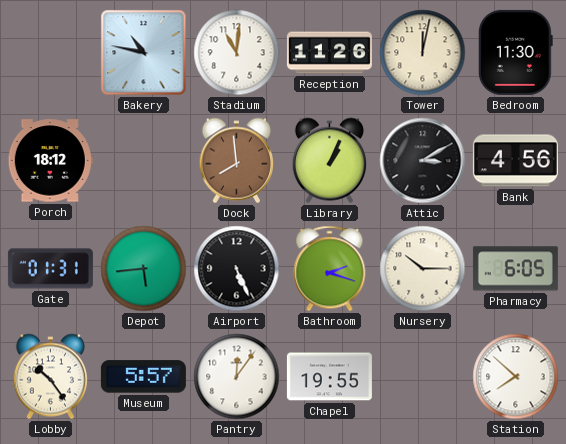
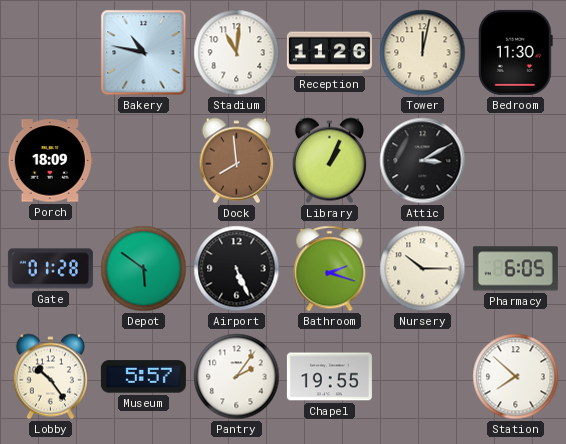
Porch: 18:12 -> 18:09
Bank: 4:56 -> none
Gate: 01:31 -> 01:28
Depot: 5:44 -> 5:51
Pantry: 12:06 -> 2:06
